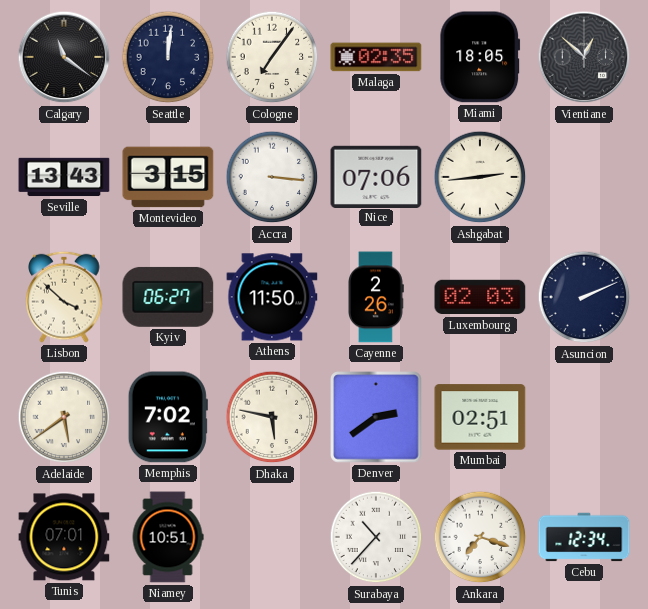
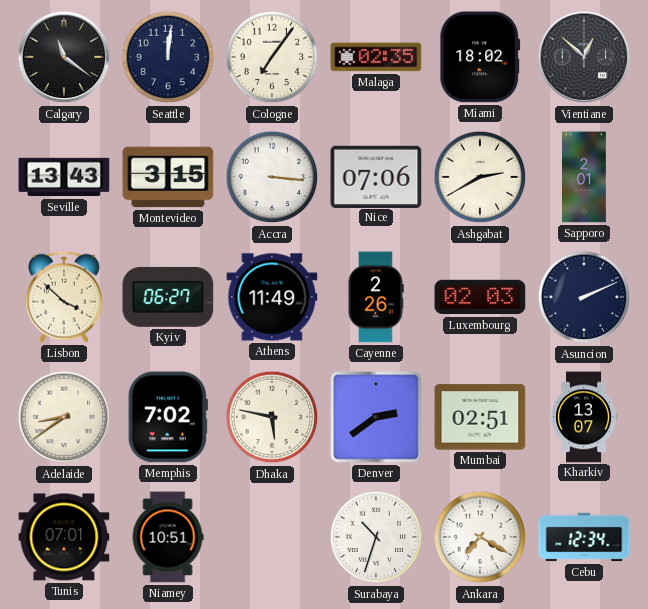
Miami: 18:05 -> 18:02
Ashgabat: 2:44 -> 2:40
Sapporo: none -> 2:01
Athens: 11:50 -> 11:49
Adelaide: 5:39 -> 8:39
Kharkiv: none -> 13:07
Surabaya: 10:37 -> 10:33
Ankara: 7:18 -> 7:20
